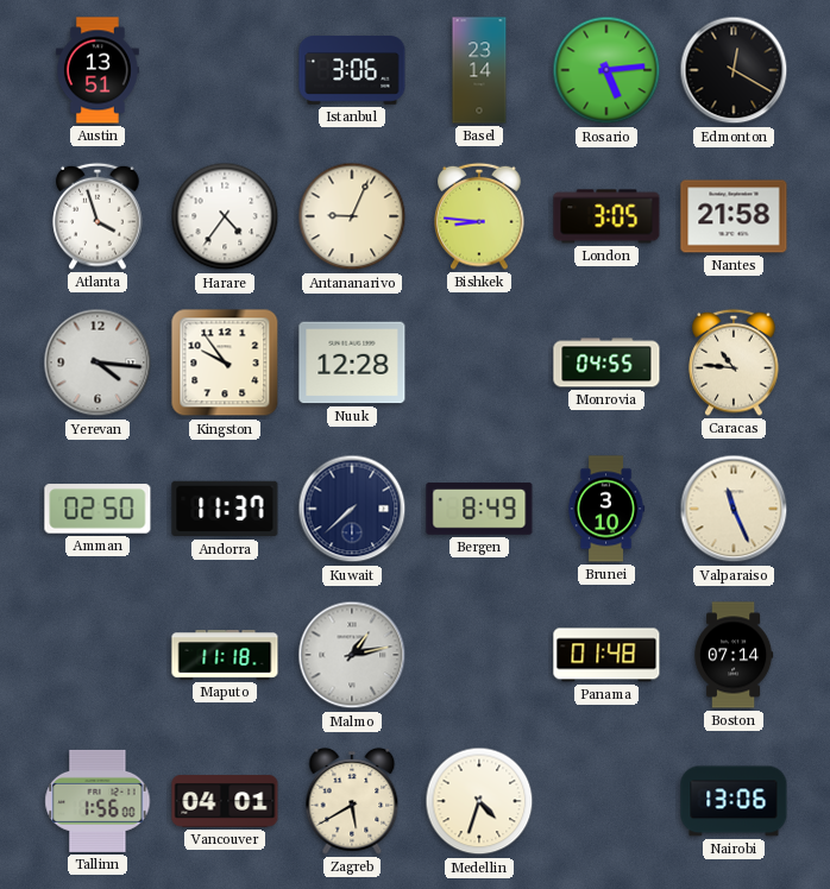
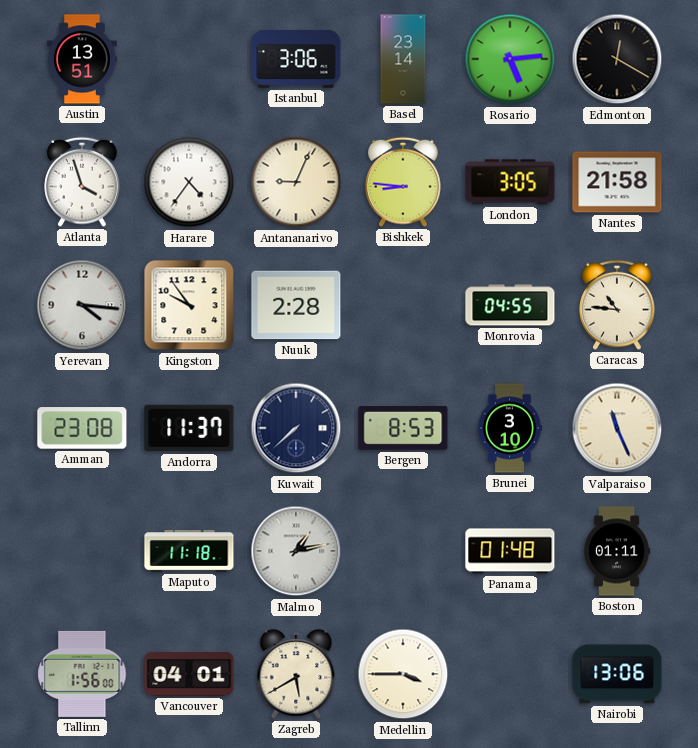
Nuuk: 12:28 -> 2:28
Amman: 02:50 -> 23:08
Bergen: 8:49 -> 8:53
Boston: 07:14 -> 01:11
Medellin: 4:33 -> 3:45
